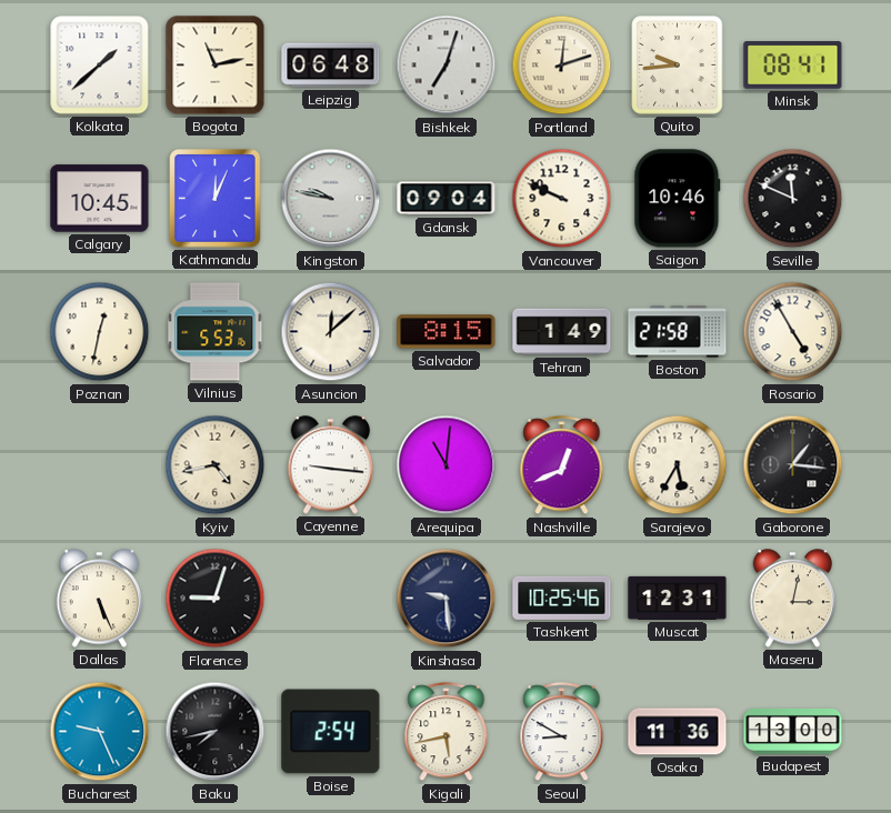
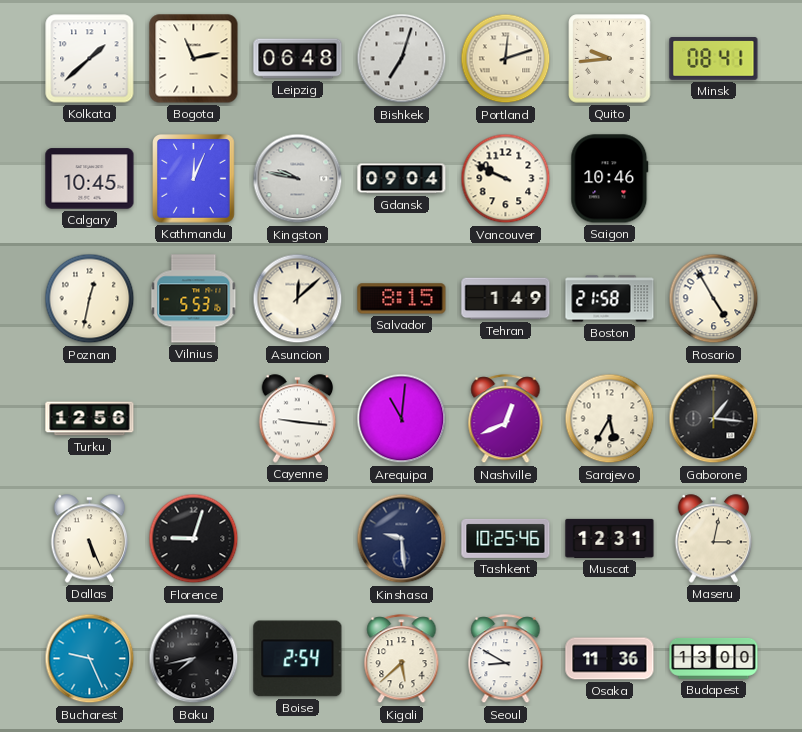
Seville: 11:49 -> none
Turku: none -> 12:56
Kyiv: 4:43 -> none
Kigali: 5:43 -> 5:38
